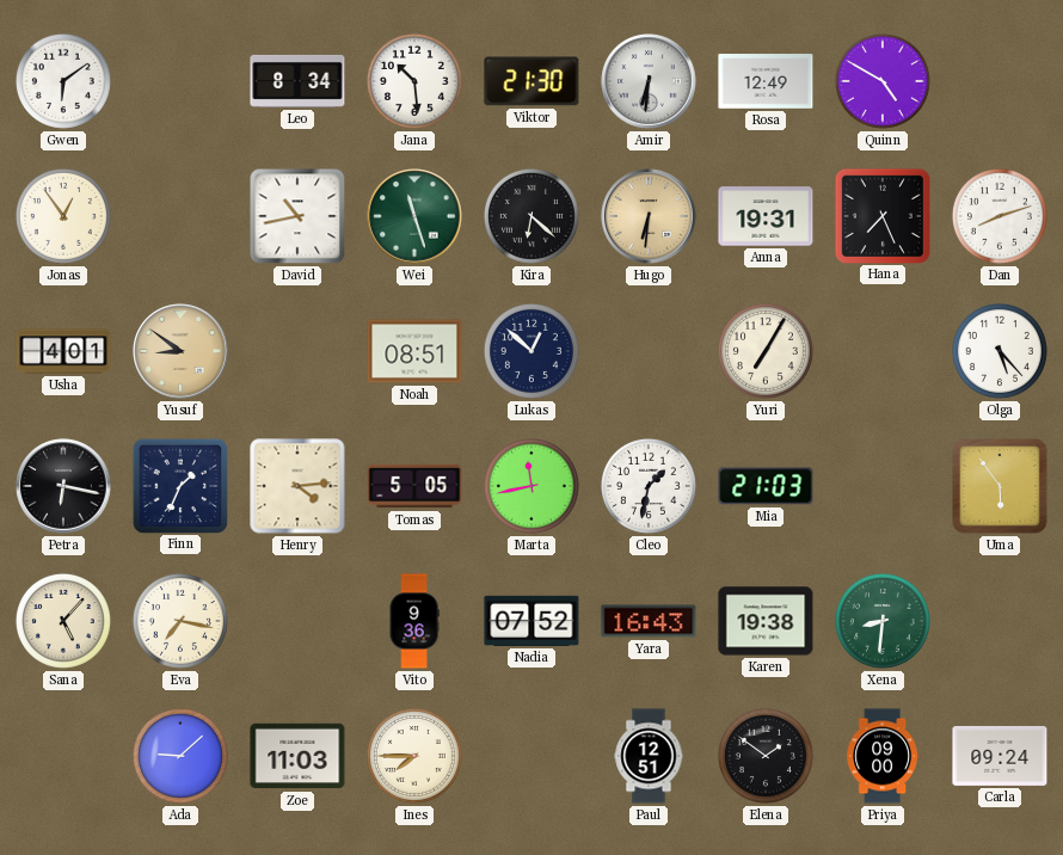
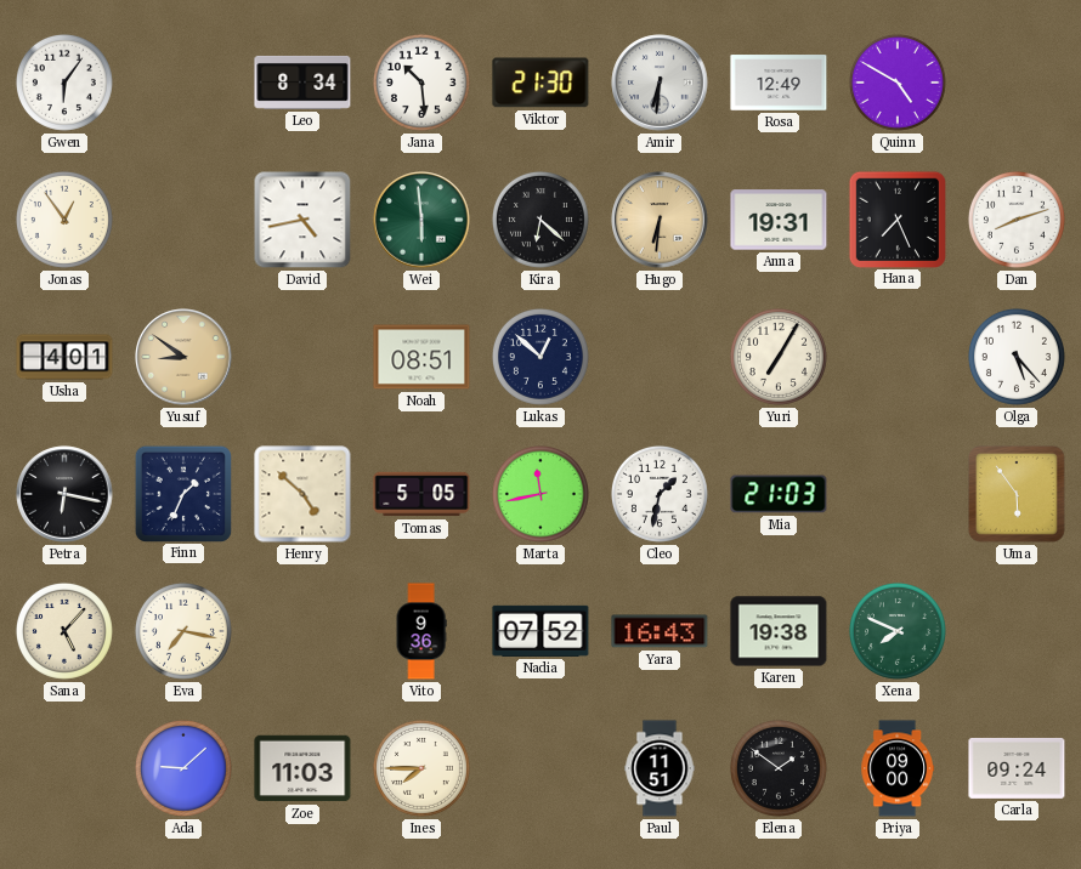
Gwen: 6:09 -> 6:06
David: 10:43 -> 4:43
Wei: 11:27 -> 5:59
Henry: 4:14 -> 4:52
Xena: 8:31 -> 7:49
Paul: 12:51 -> 11:51
